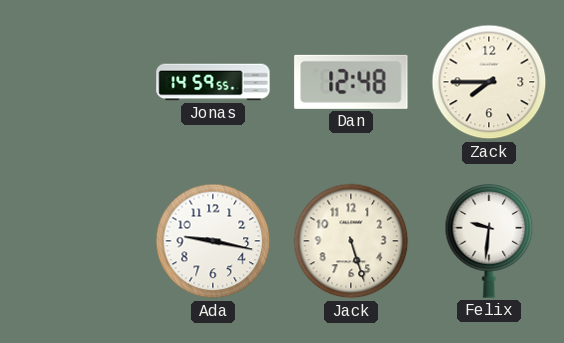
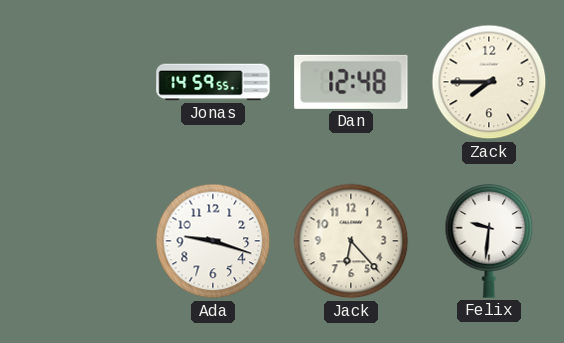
Ada: 9:17 -> 9:18
Jack: 5:27 -> 6:23
